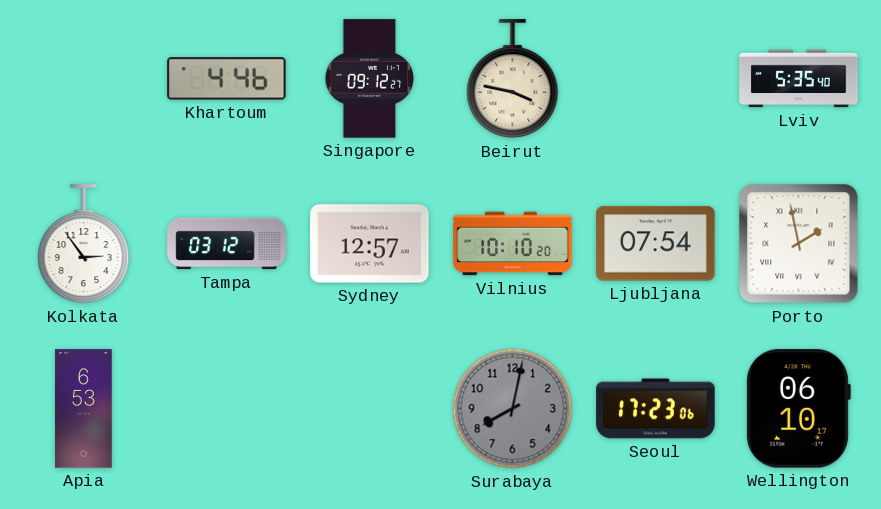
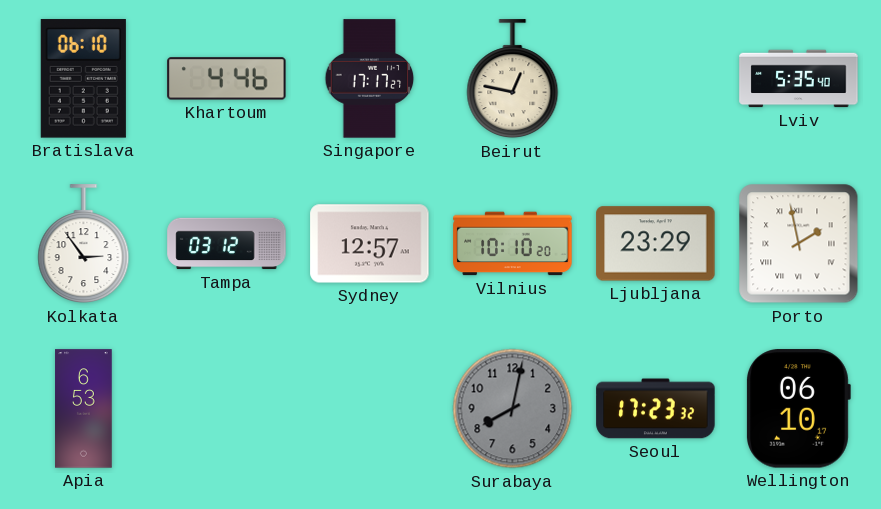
Bratislava: none -> 06:10
Singapore: 09:12 -> 17:17
Beirut: 3:47 -> 12:47
Ljubljana: 07:54 -> 23:29
Seoul: 17:23:06 -> 17:23:32
